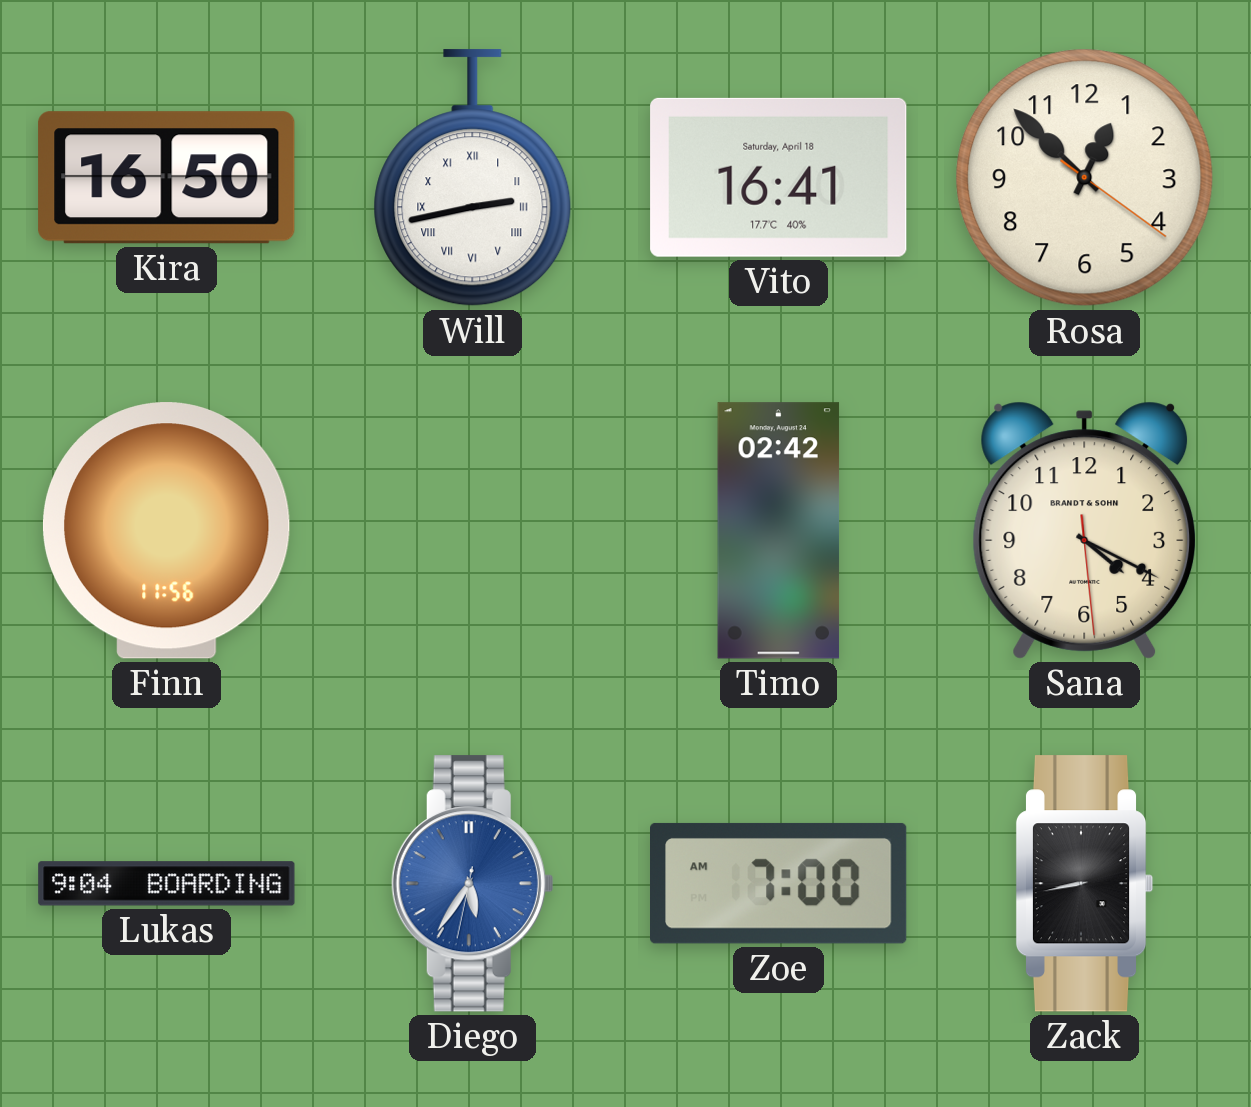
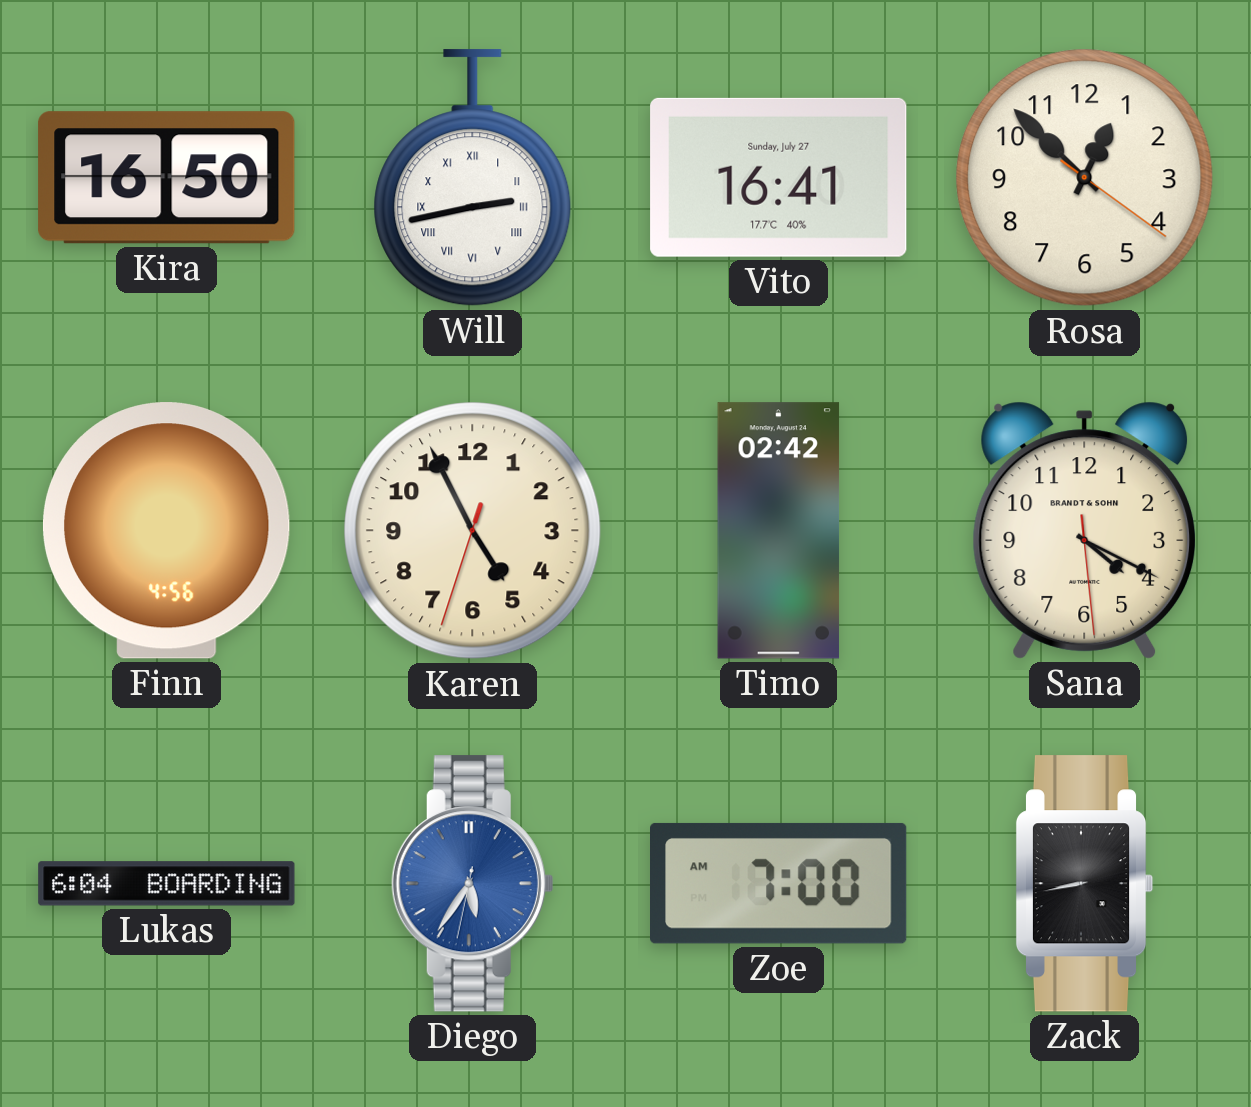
Vito date: Saturday, April 18 -> Sunday, July 27
Finn: 11:56 -> 4:56
Karen: none -> 4:55
Lukas: 9:04 -> 6:04
